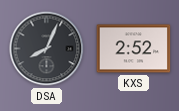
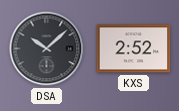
DSA: 8:04 -> 10:08
